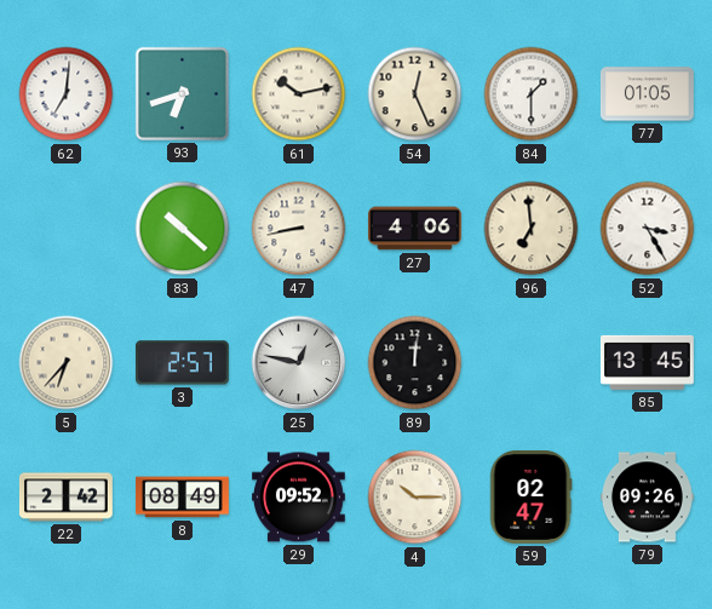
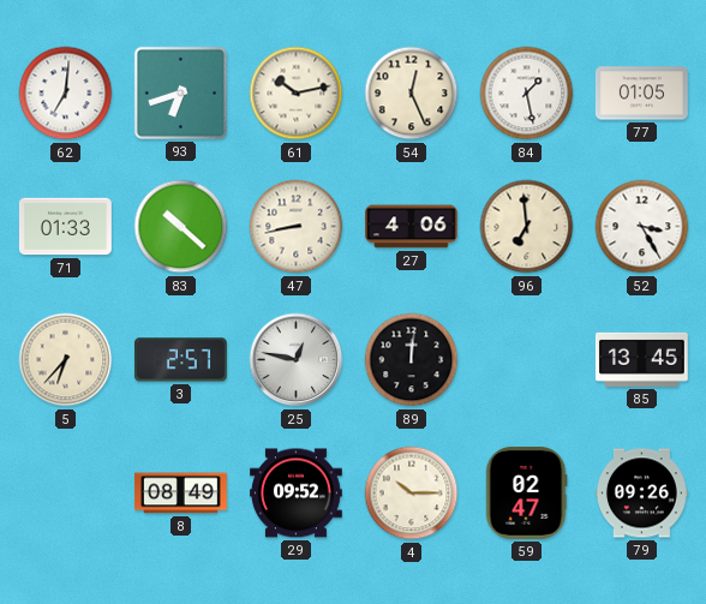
84: 1:30 -> 1:28
71: none -> 01:33
22: 2:42 -> none
